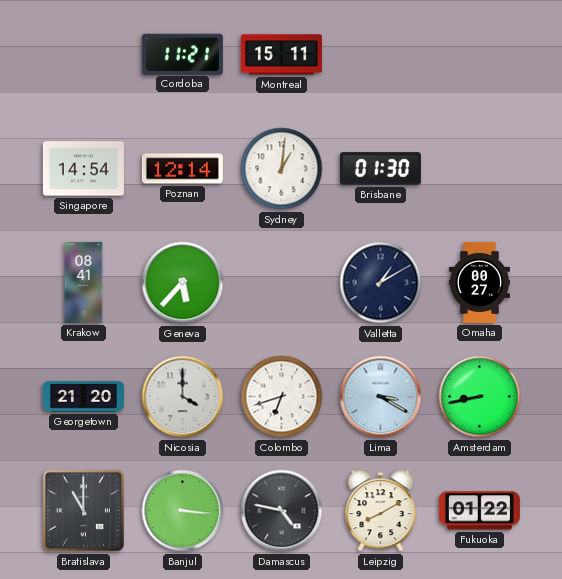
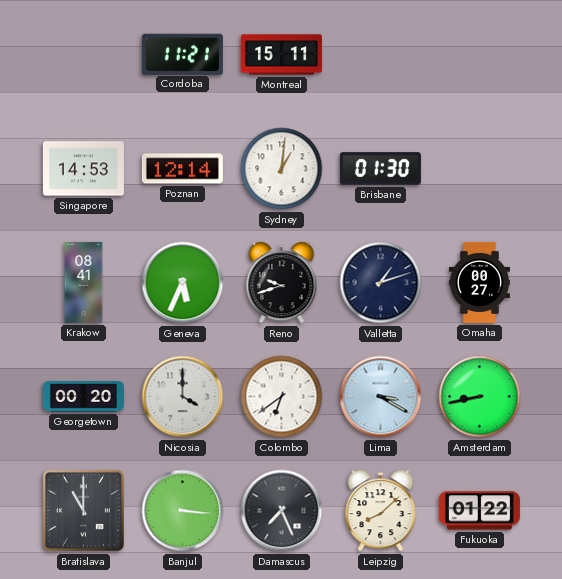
Singapore: 14:54 -> 14:53
Geneva: 5:37 -> 5:34
Reno: none -> 9:42
Valletta: 1:10 -> 1:12
Georgetown: 21:20 -> 00:20
Colombo: 6:42 -> 6:39
Damascus: 4:47 -> 7:26
Leipzig: 8:10 -> 8:08
